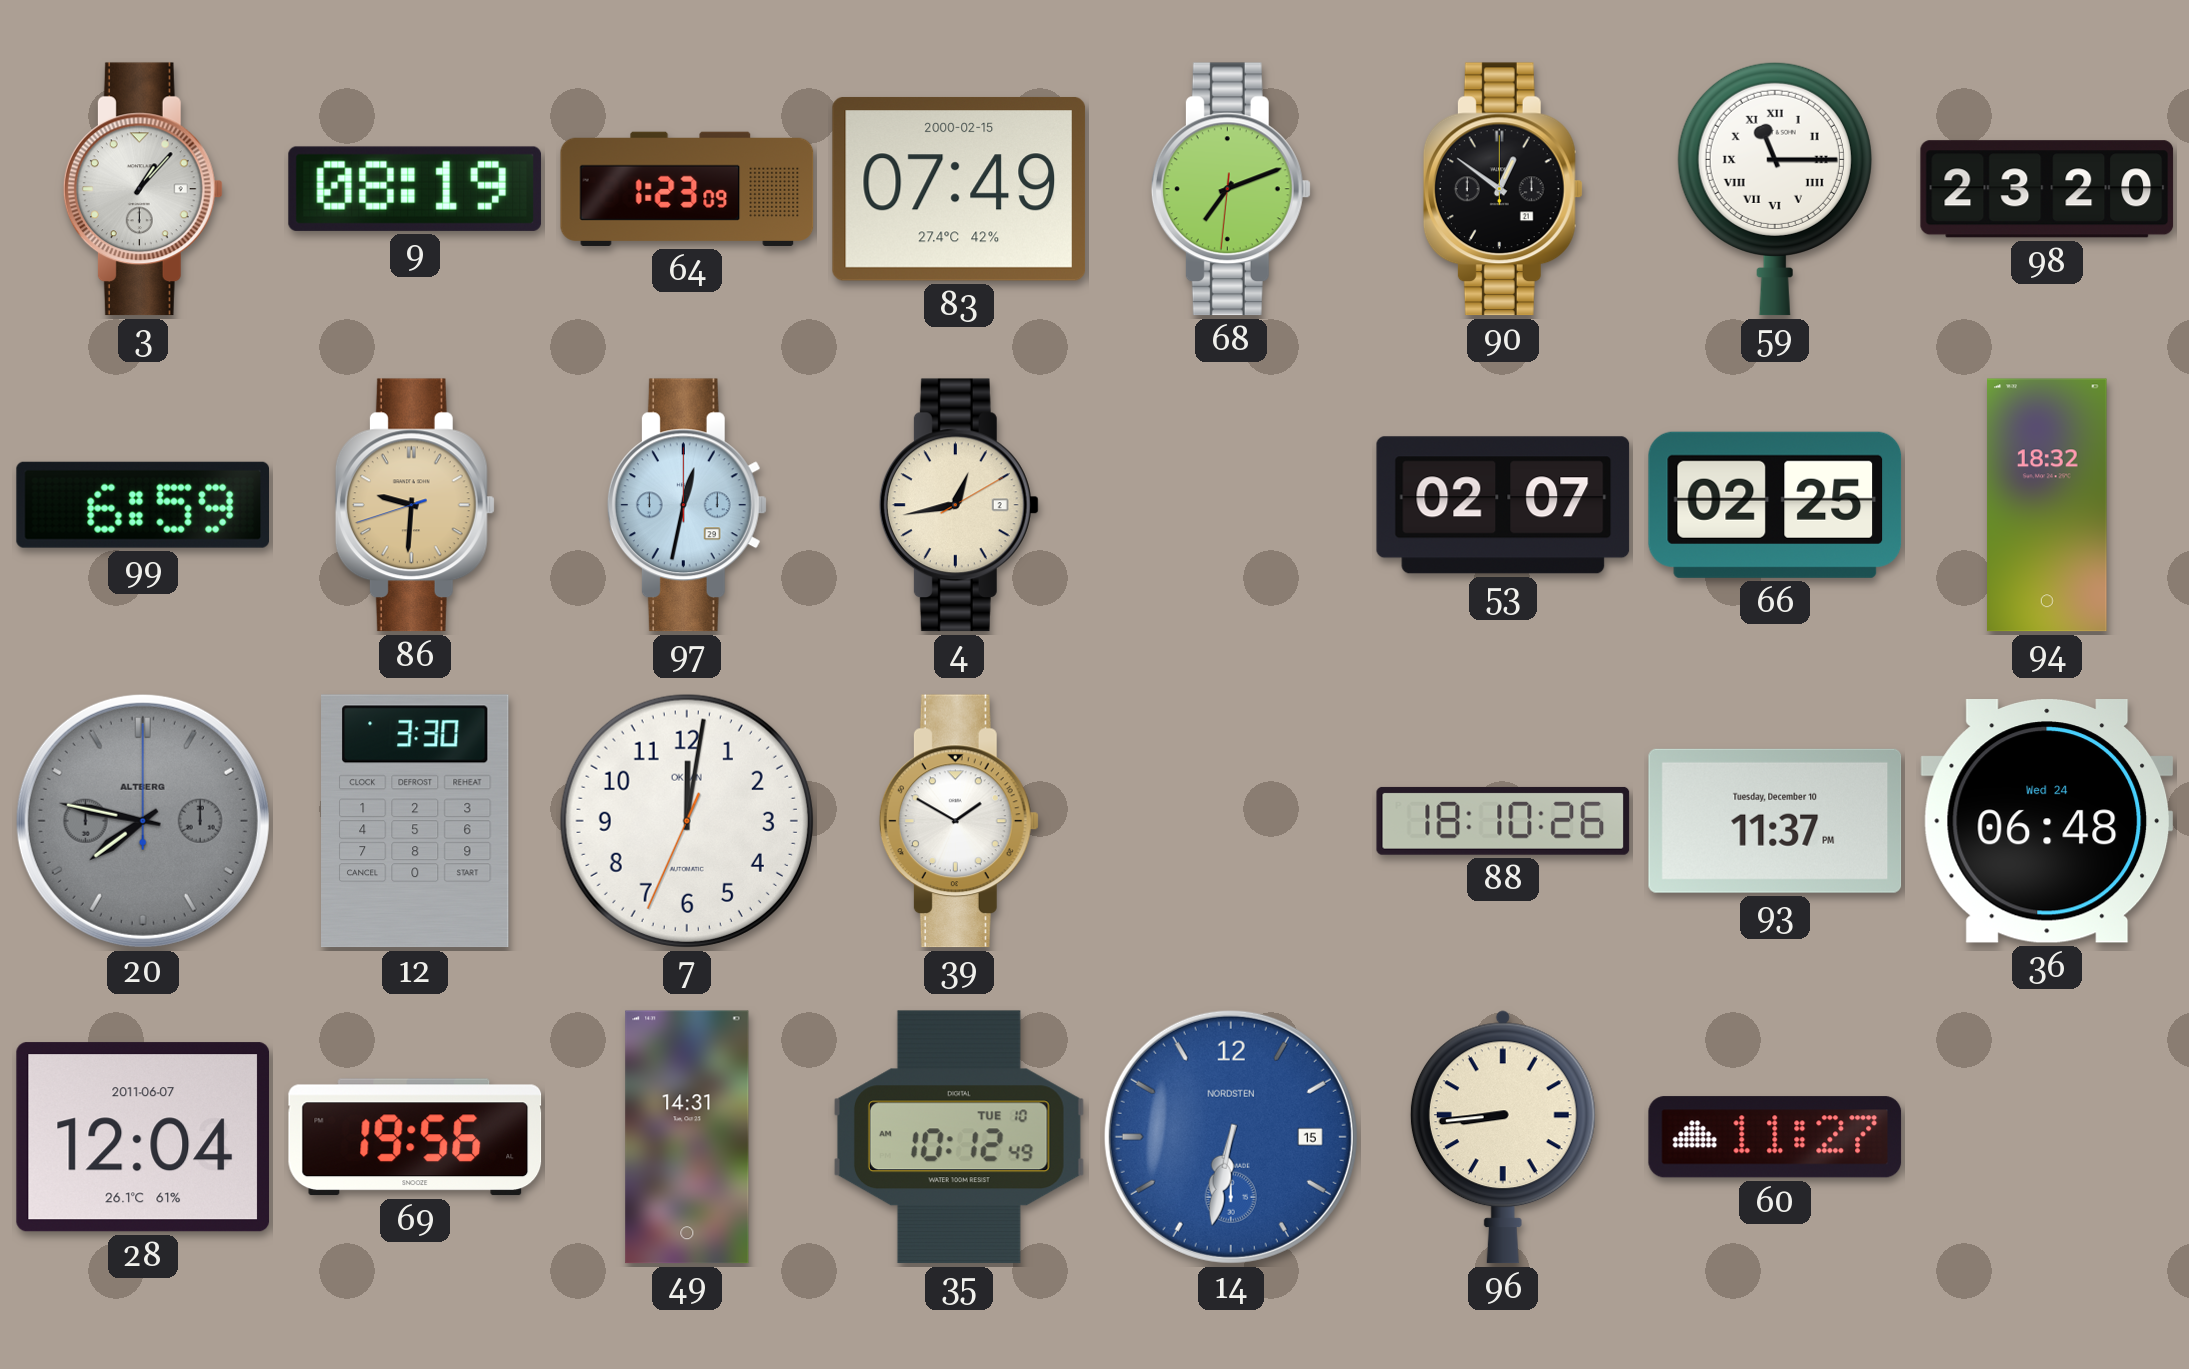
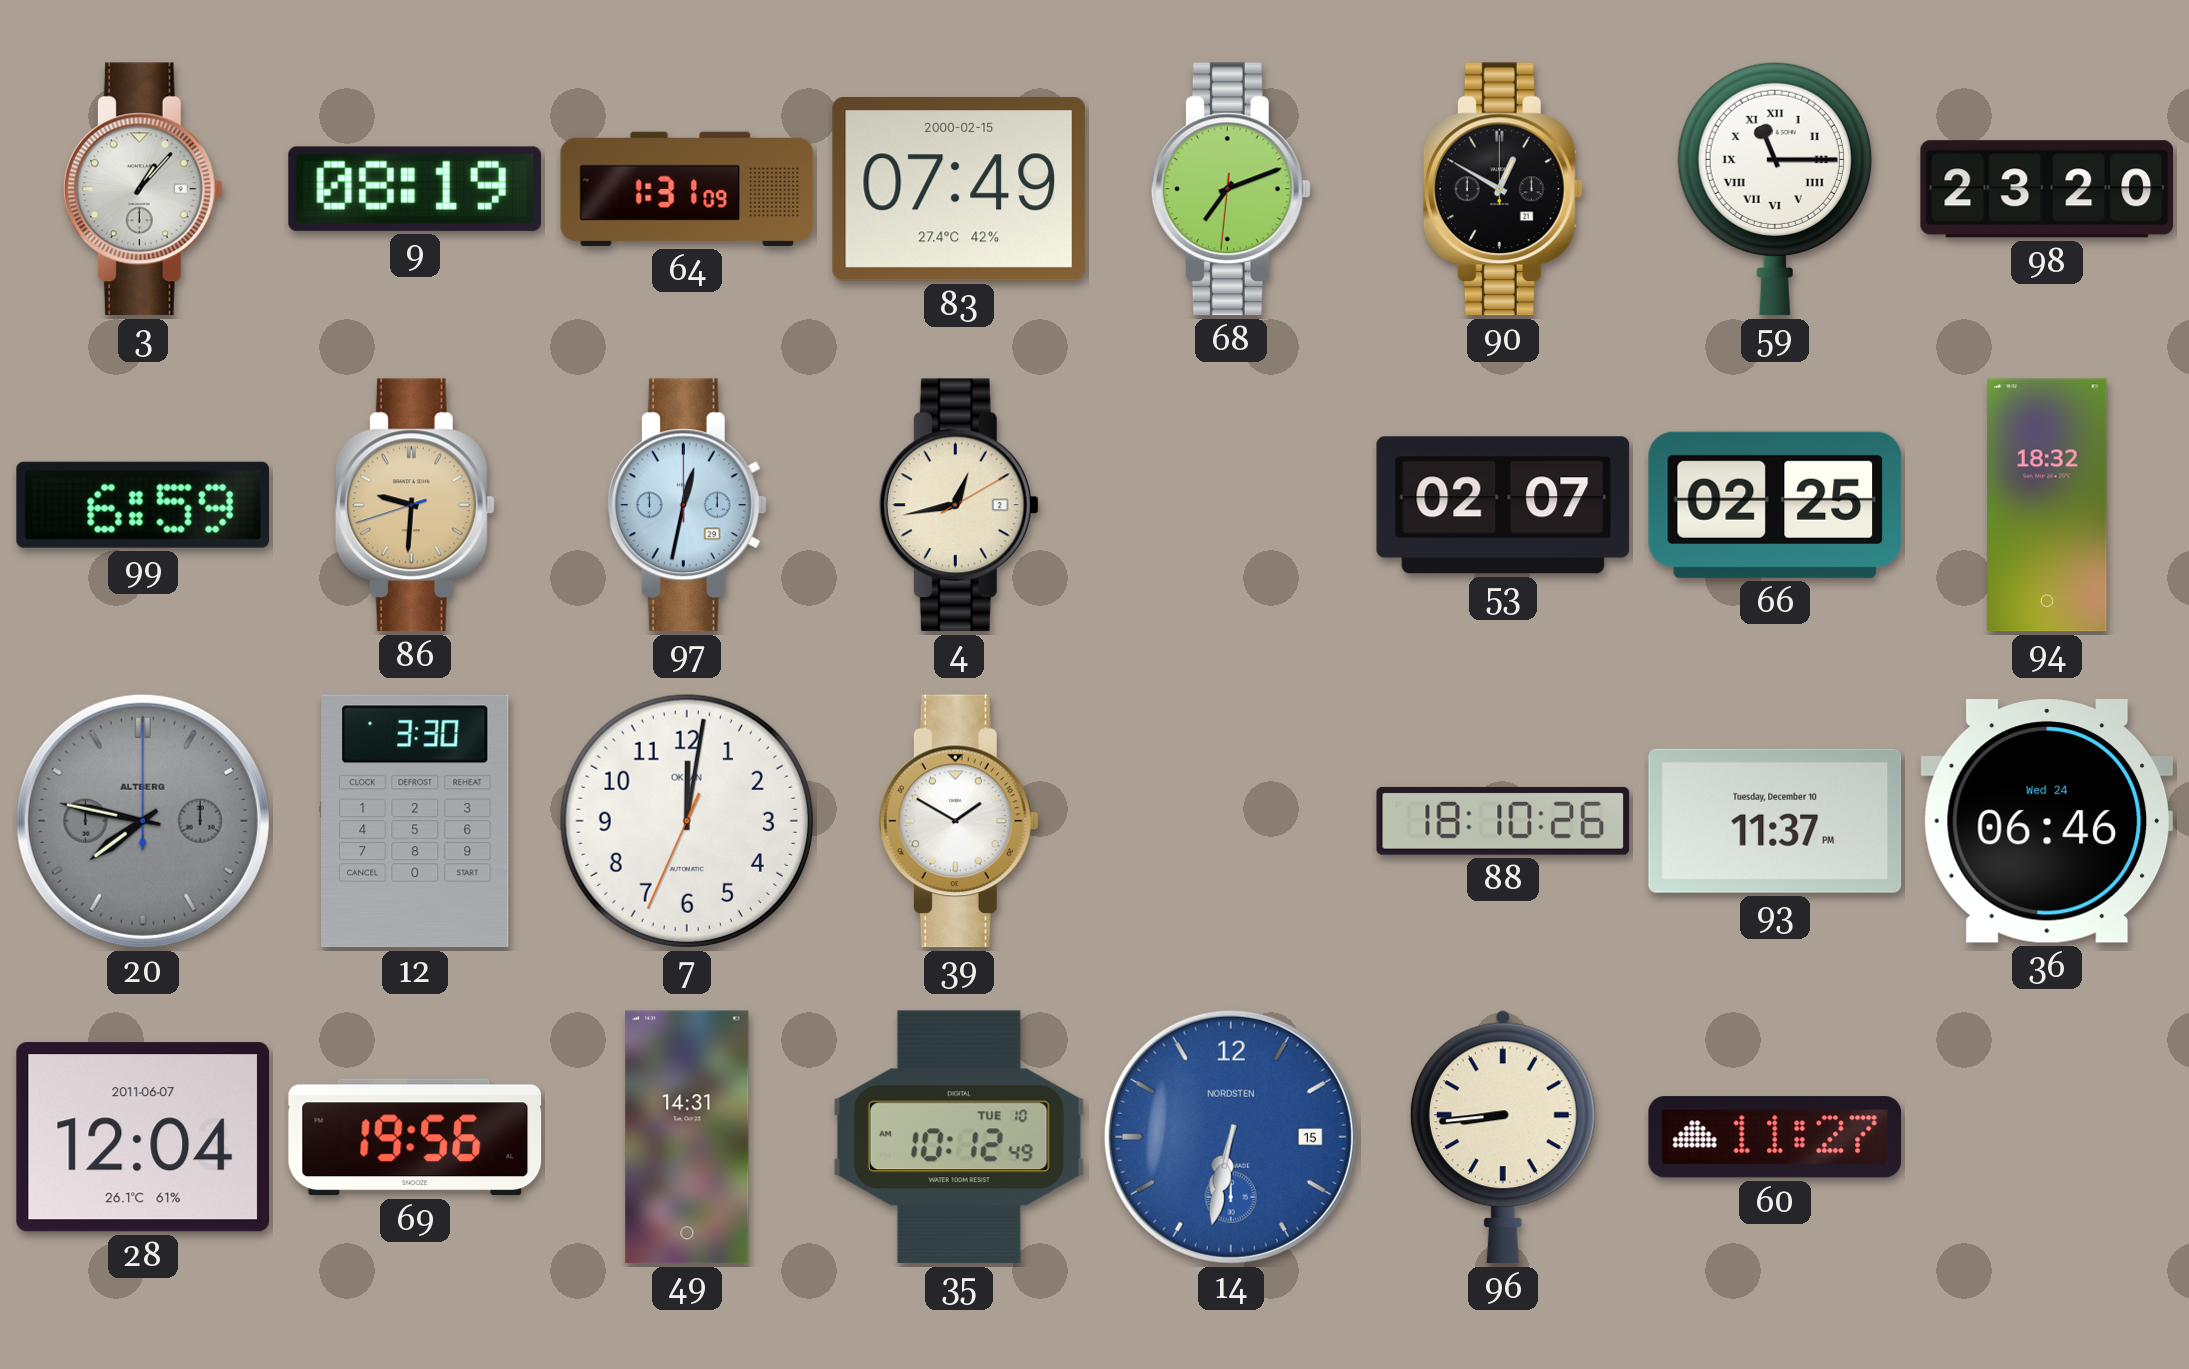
64: 1:23 -> 1:31
90: 12:51 -> 12:50
36: 06:48 -> 06:46
